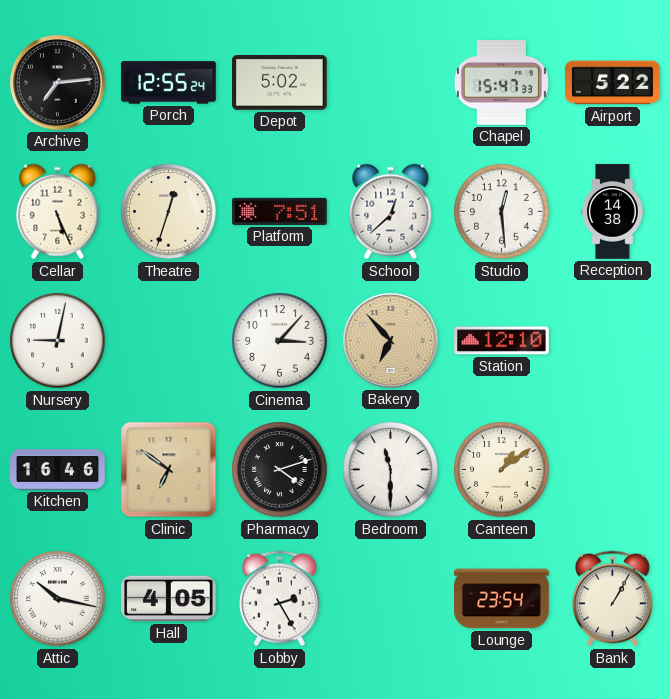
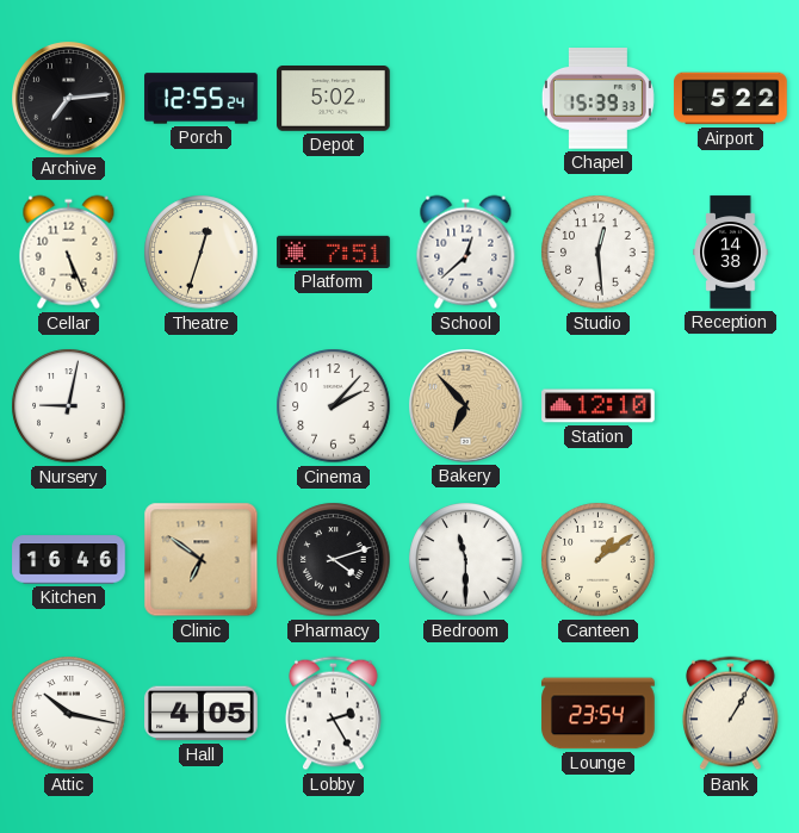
Chapel: 15:47 -> 15:39
Cinema: 3:07 -> 2:07
